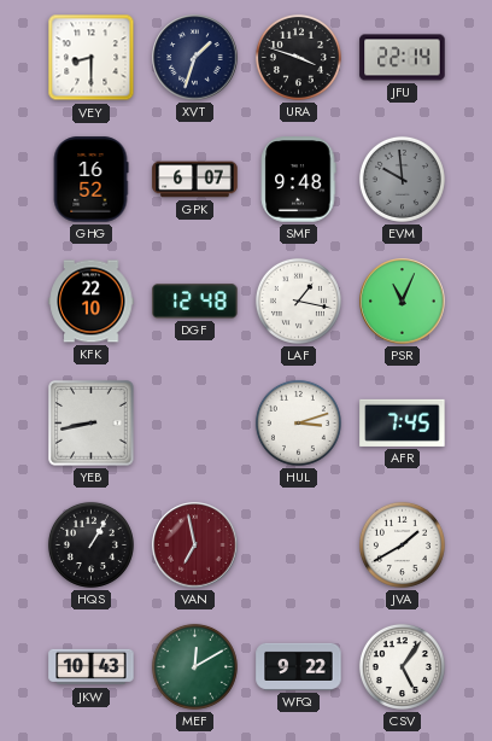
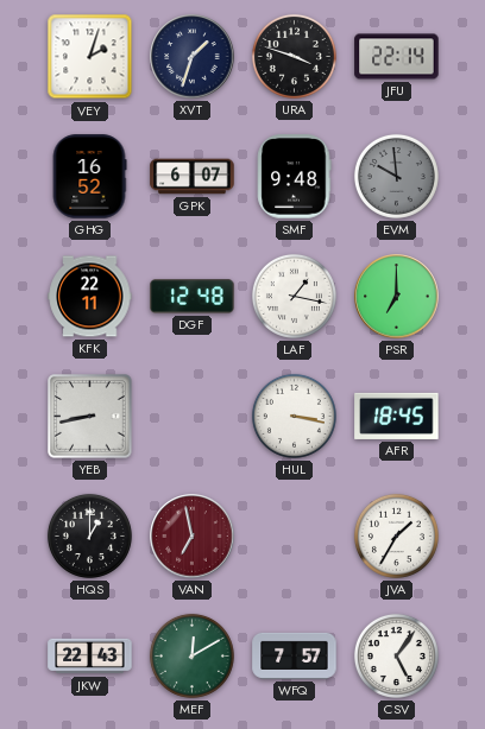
VEY: 8:30 -> 2:03
KFK: 22:10 -> 22:11
PSR: 11:04 -> 7:00
HUL: 3:12 -> 3:17
AFR: 7:45 -> 18:45
HQS: 1:05 -> 1:00
JVA: 1:40 -> 1:35
JKW: 10:43 -> 22:43
WFQ: 9:22 -> 7:57
